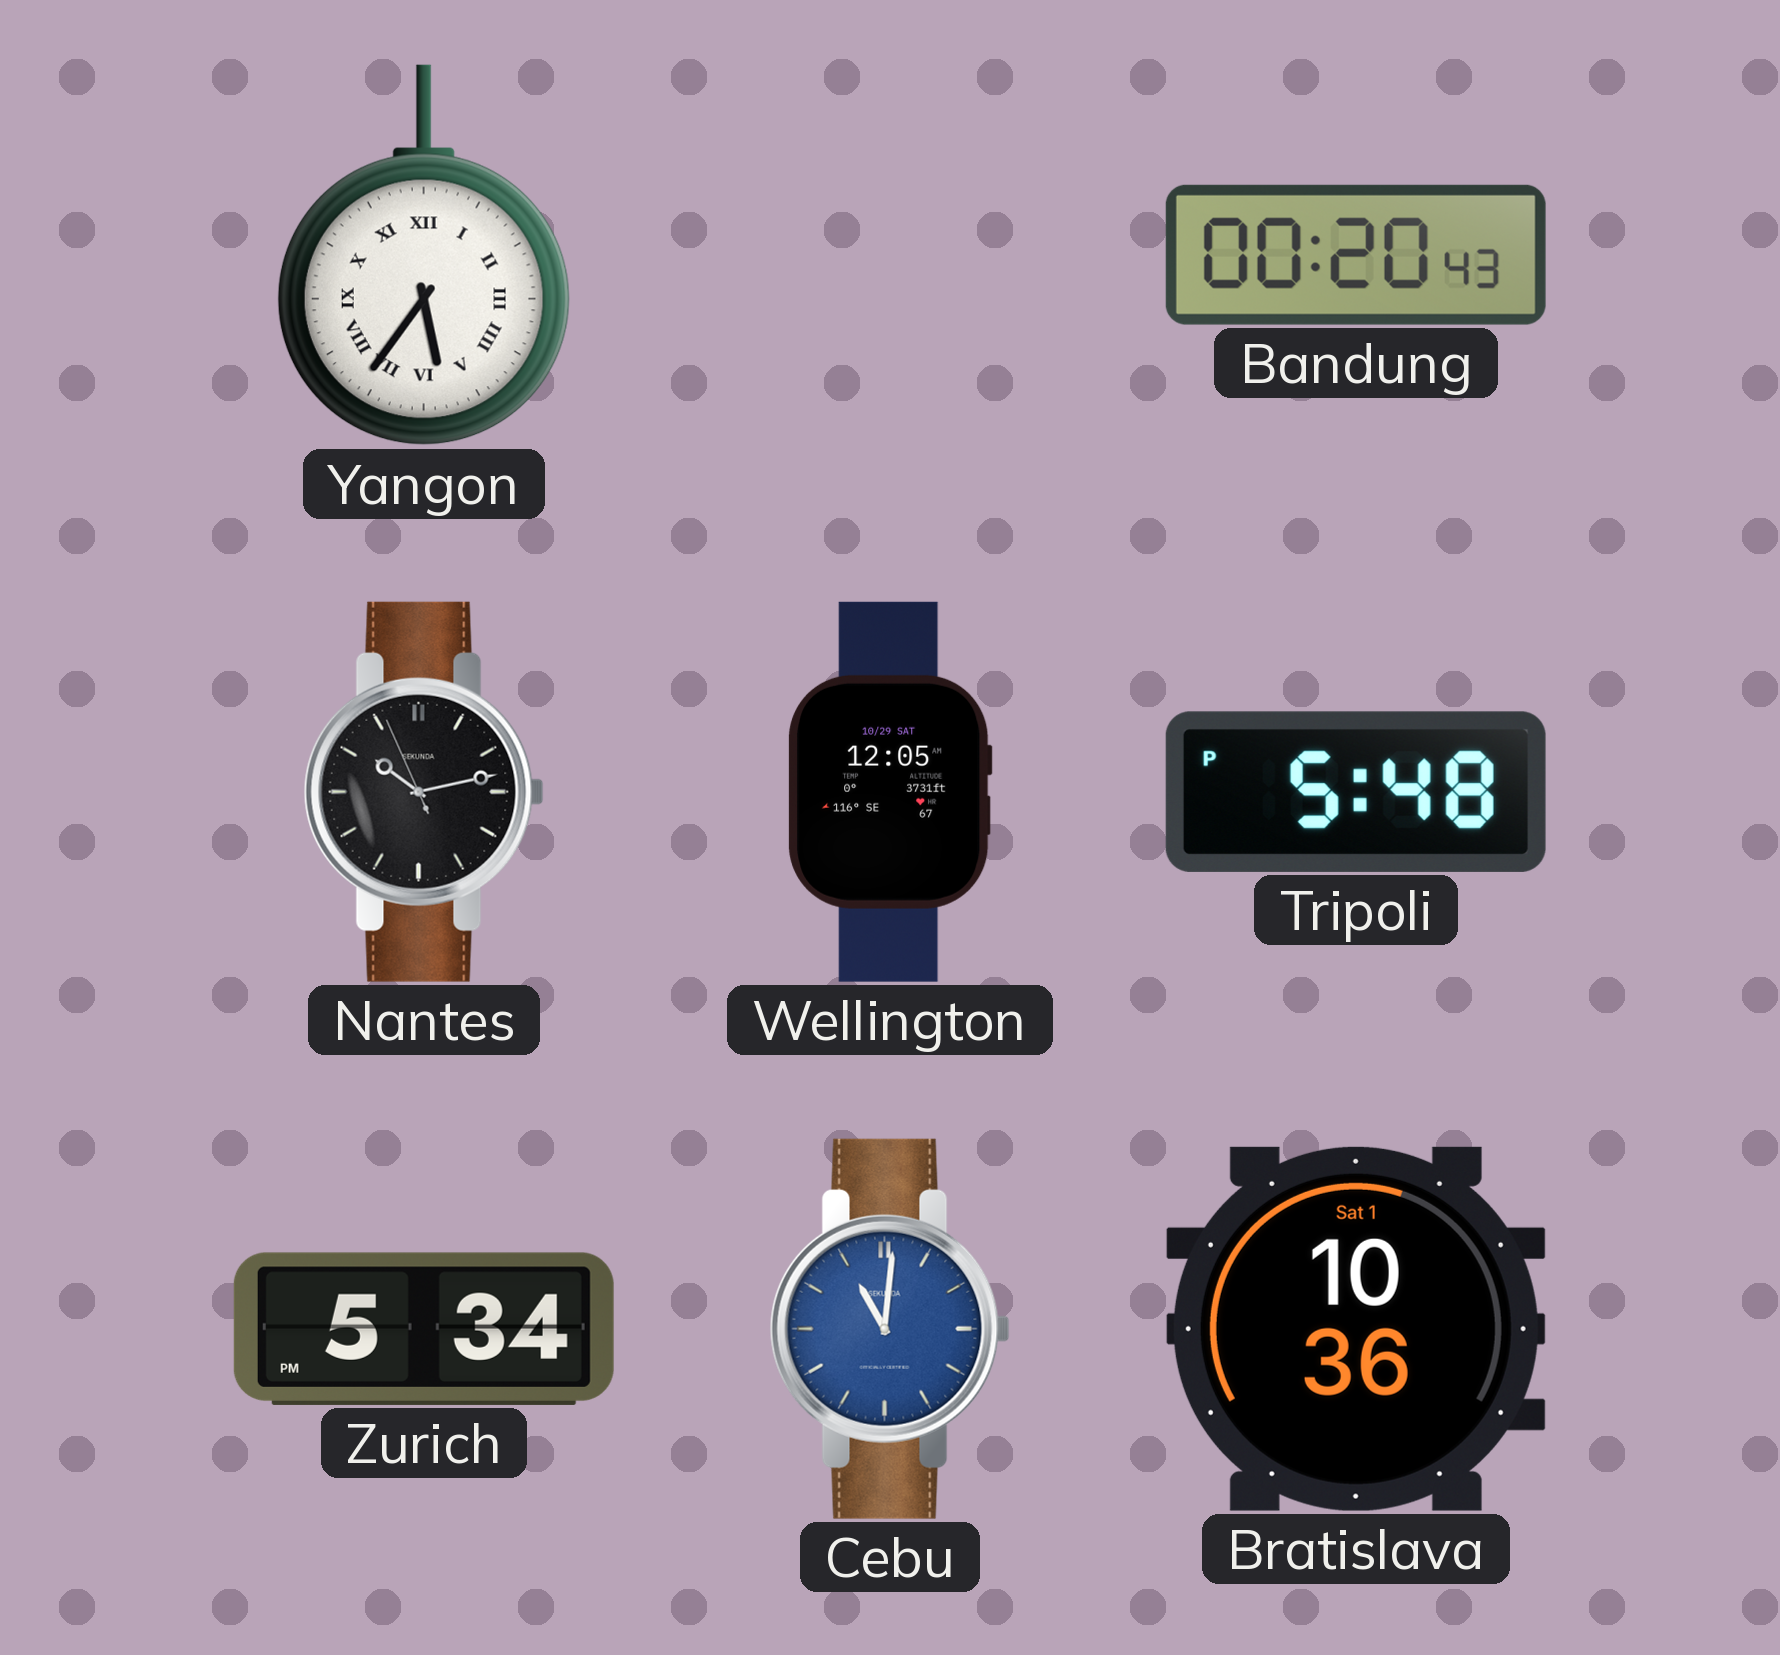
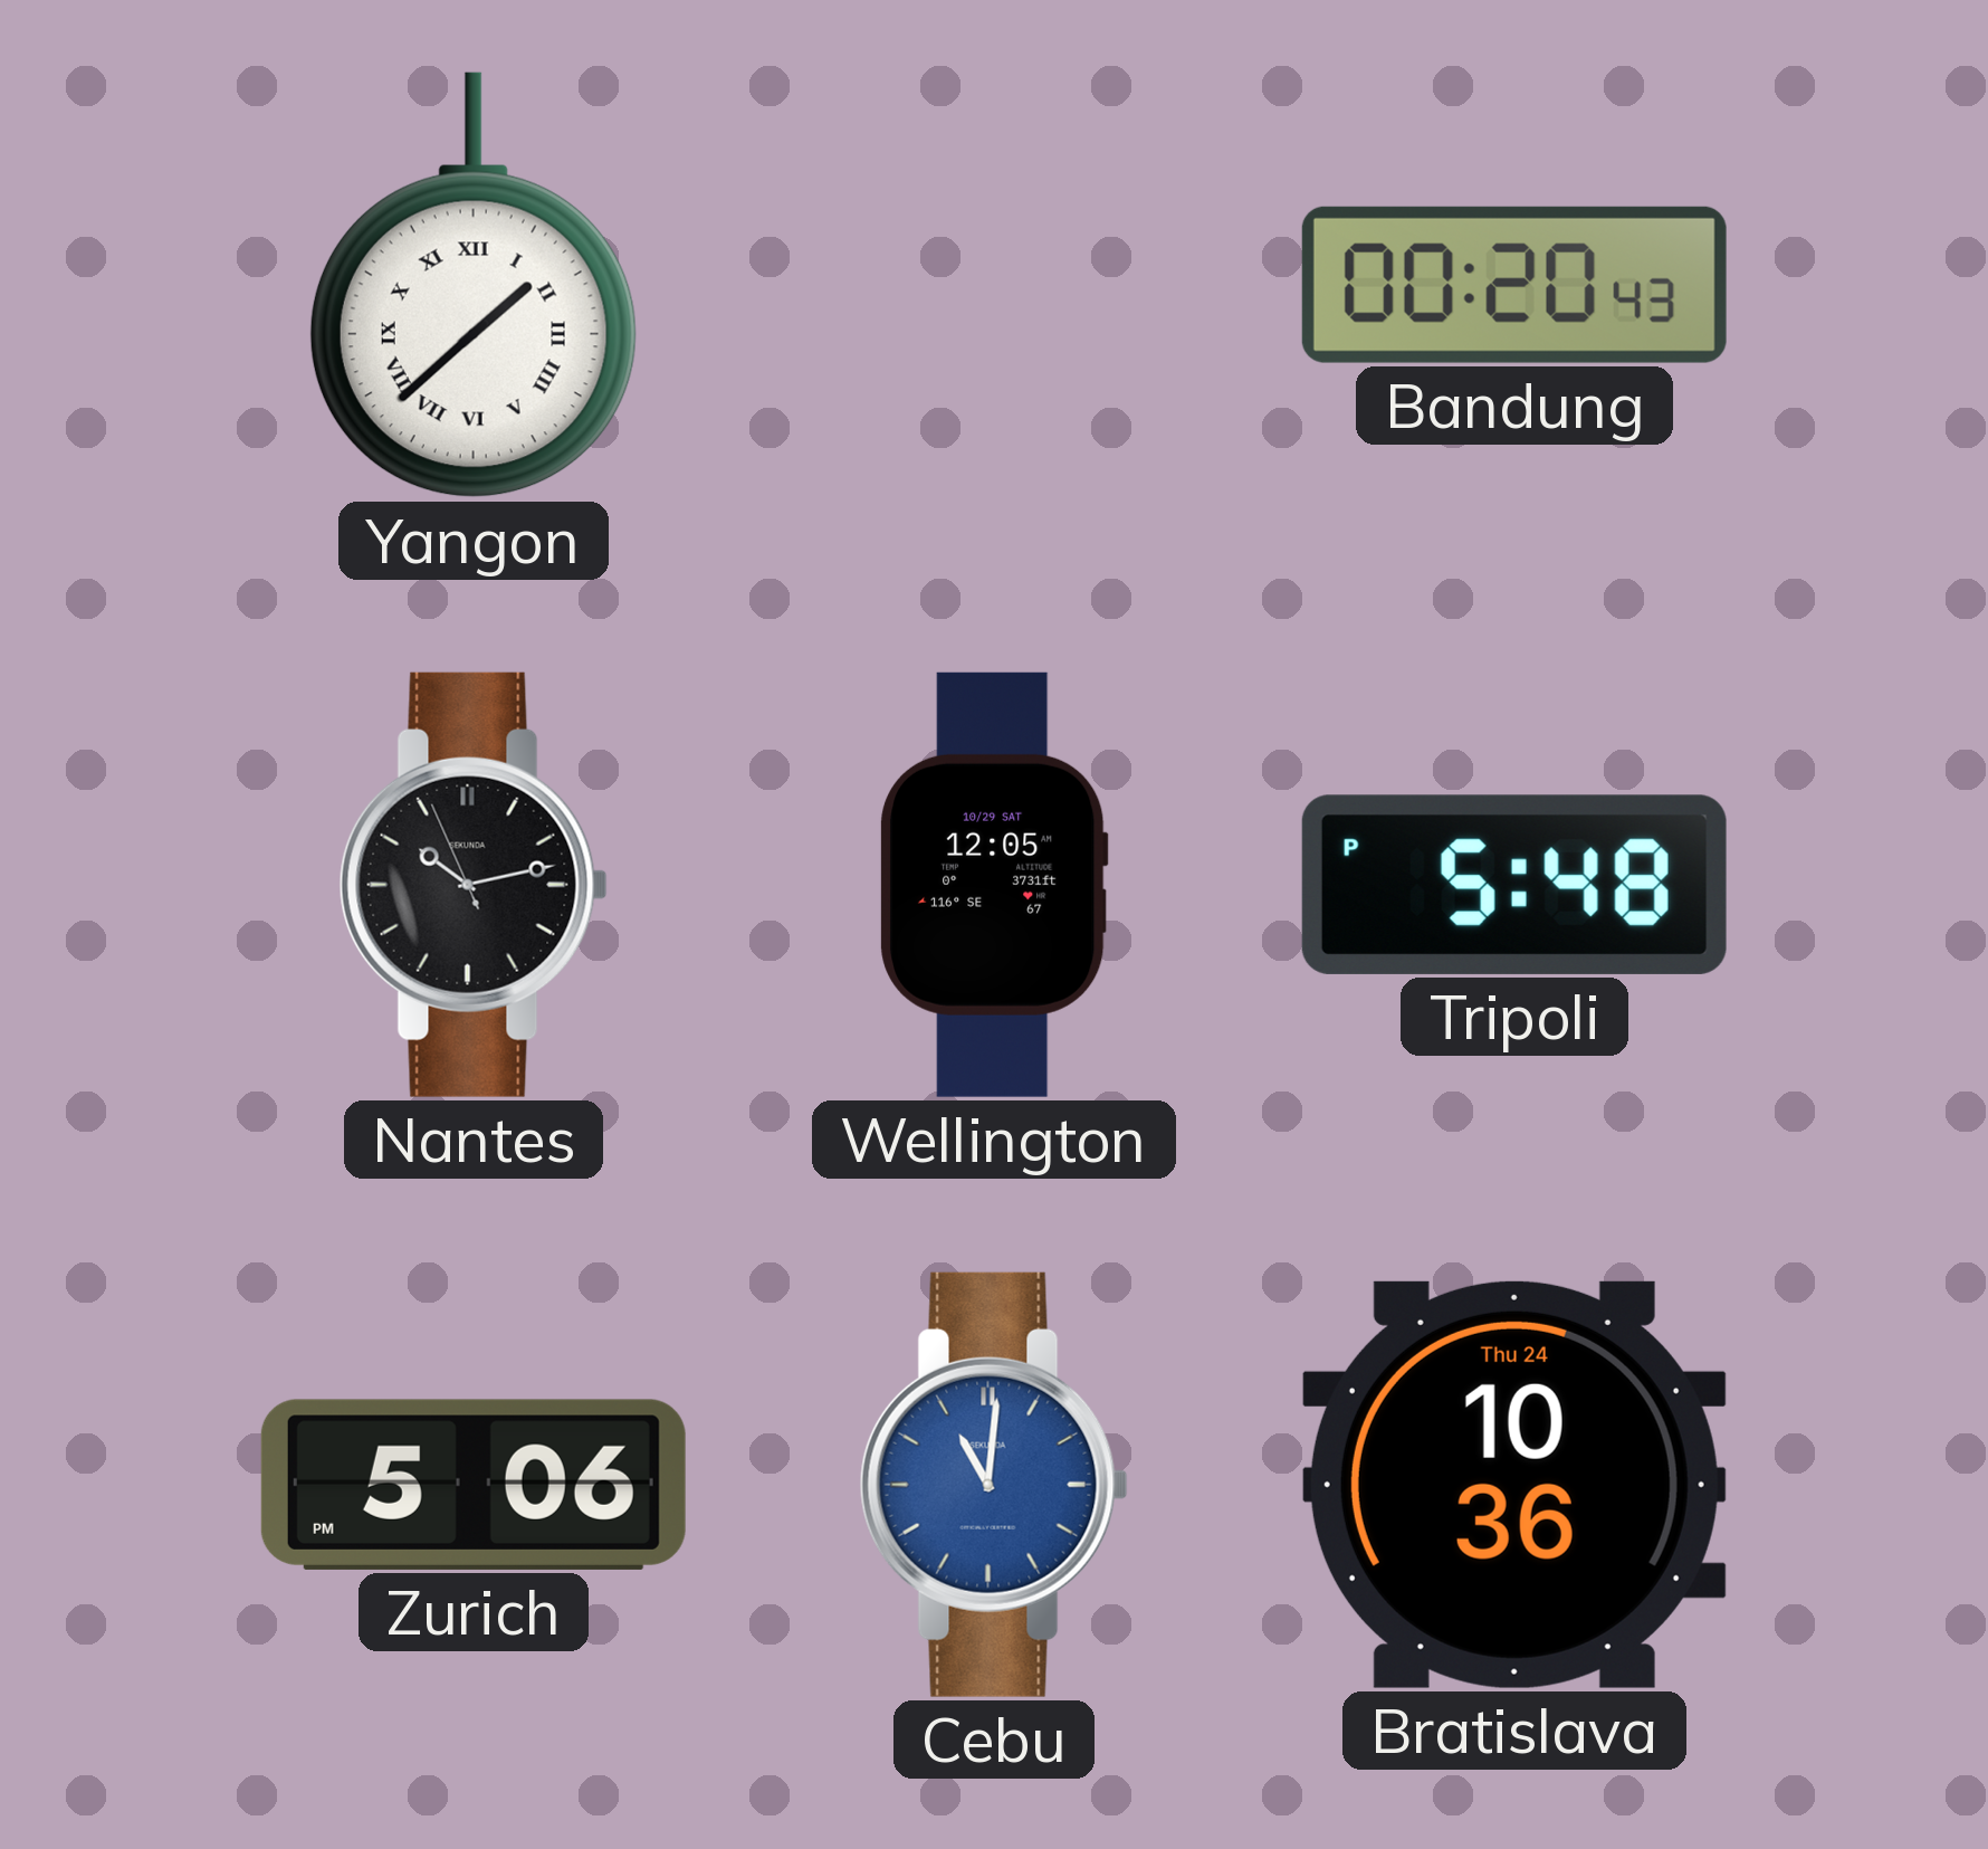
Yangon: 5:36 -> 1:38
Zurich: 5:34 -> 5:06
Bratislava date: Sat 1 -> Thu 24
